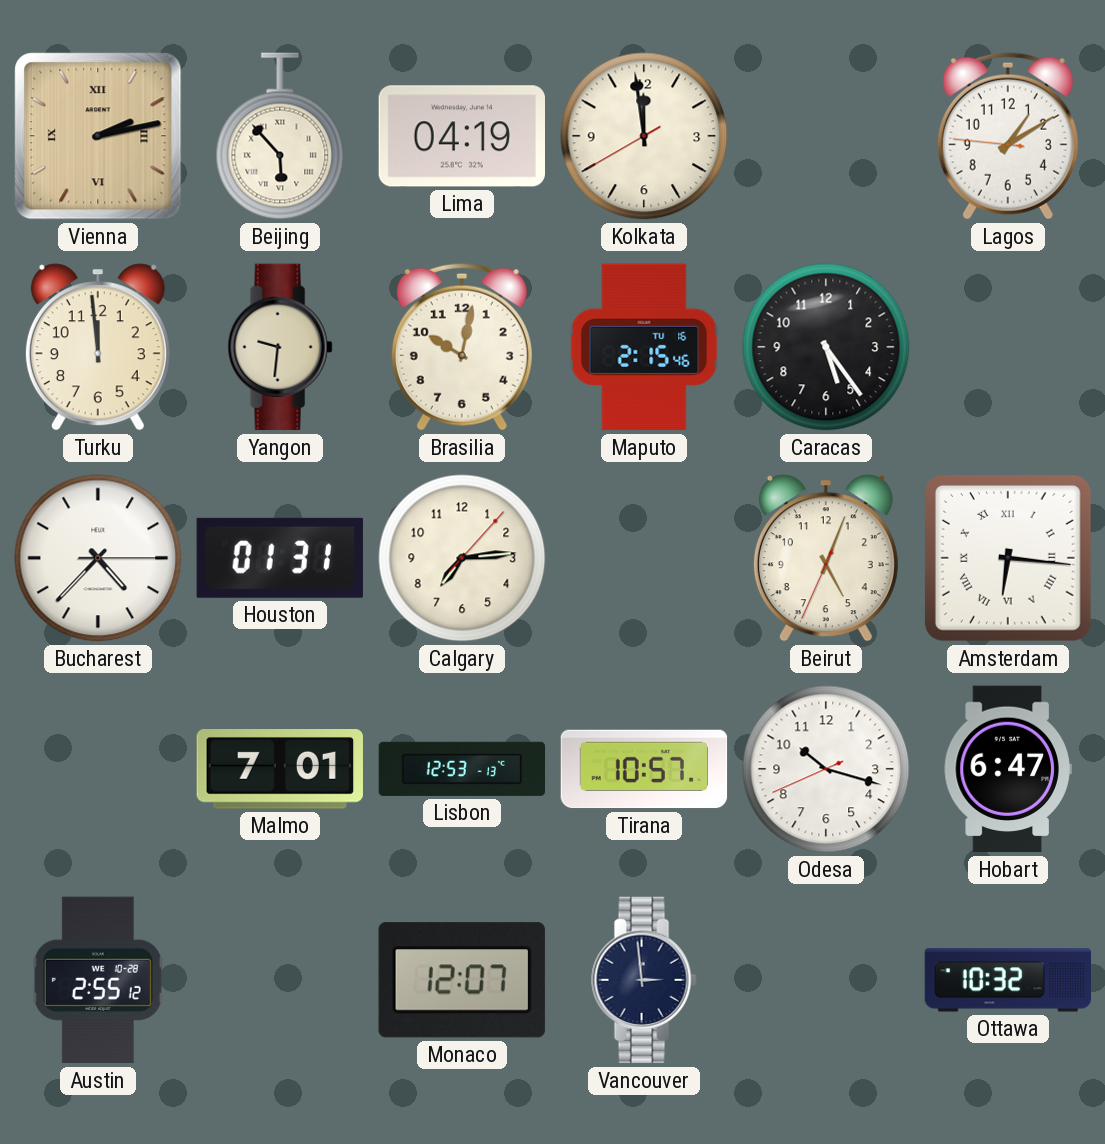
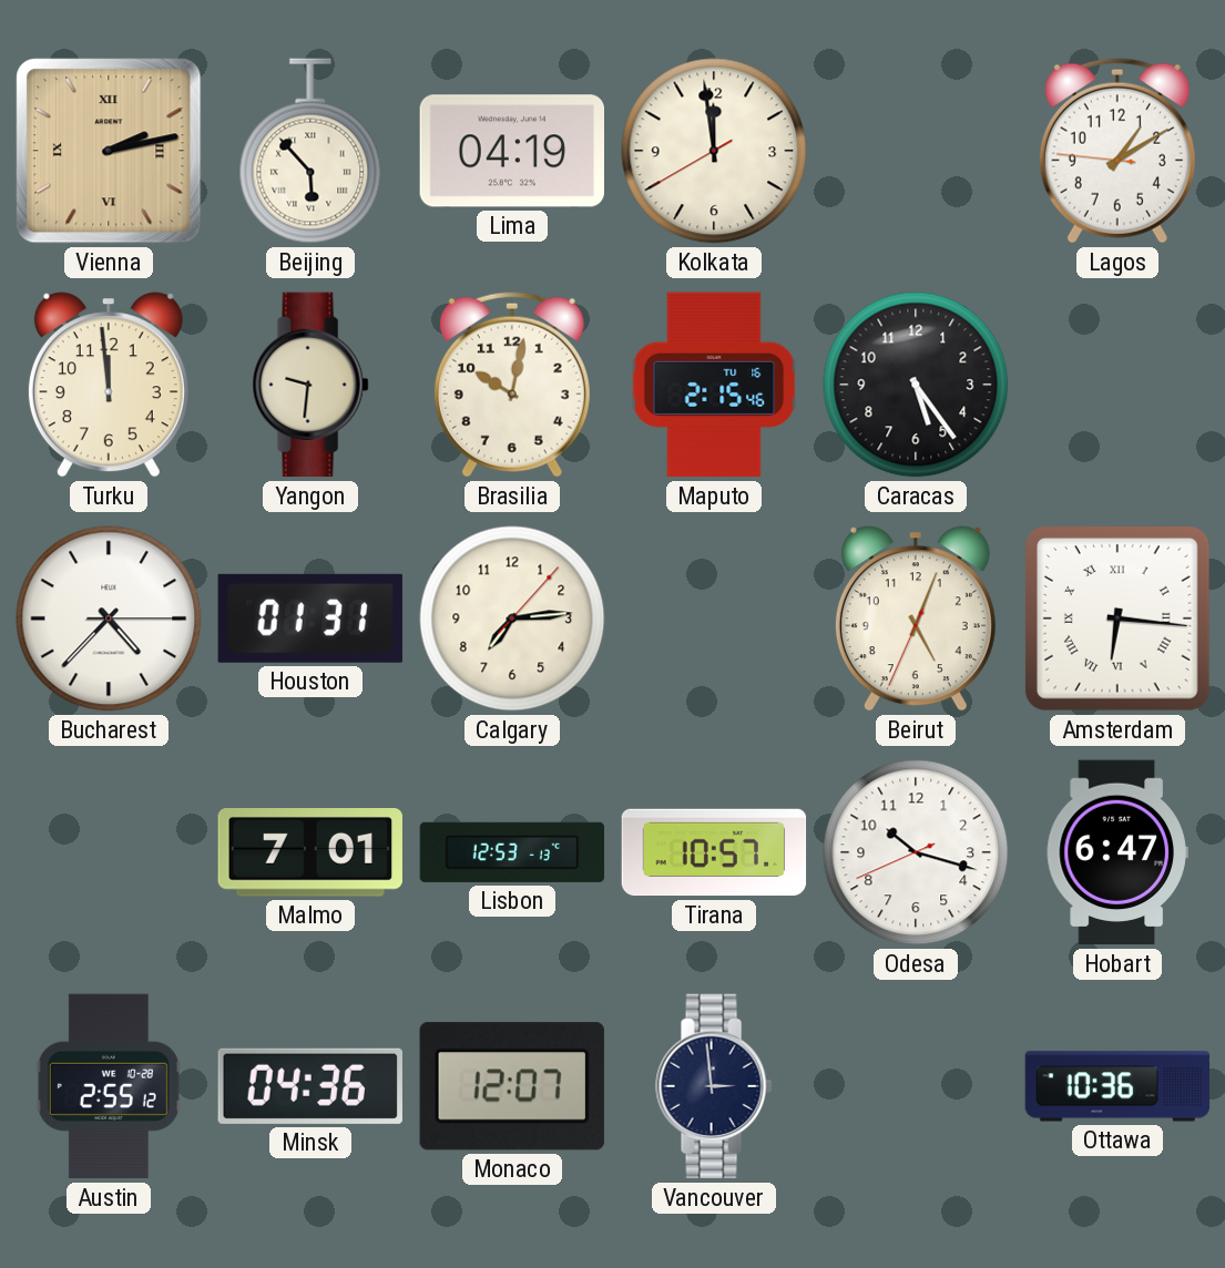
Minsk: none -> 04:36
Ottawa: 10:32 -> 10:36
